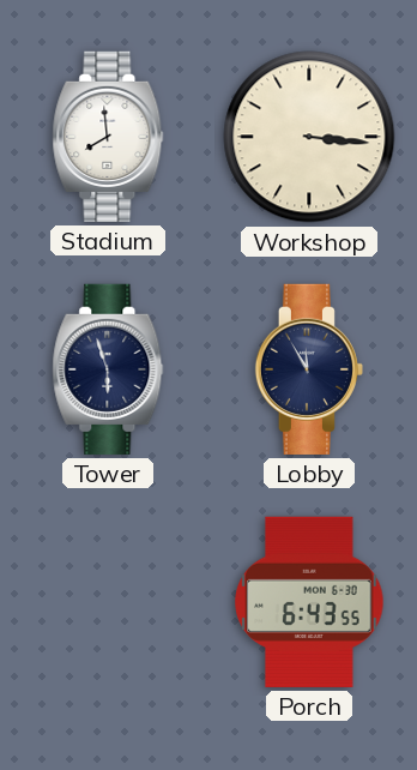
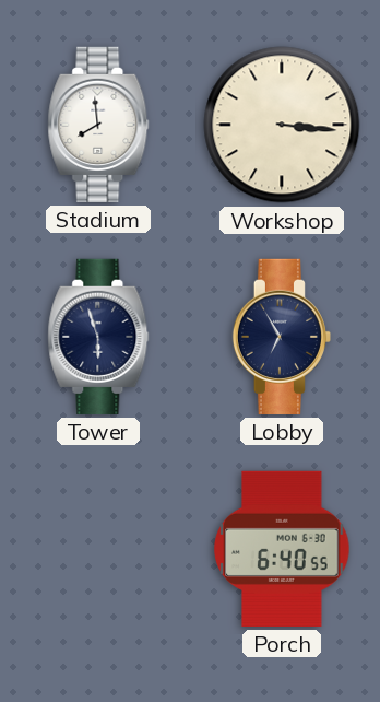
Lobby: 11:55 -> 6:55
Porch: 6:43 -> 6:40
